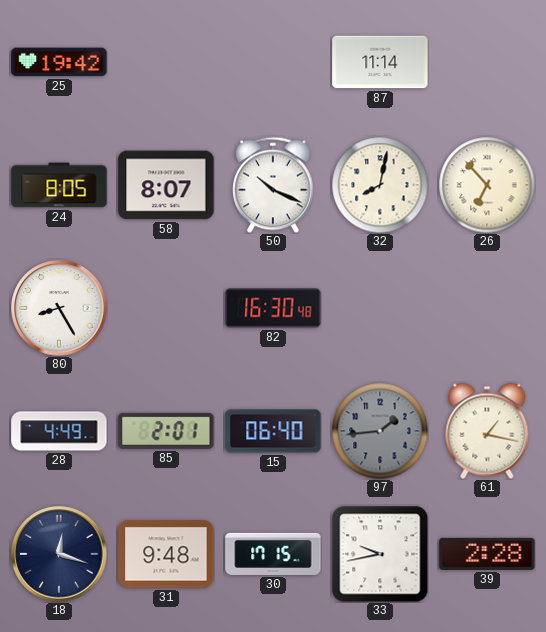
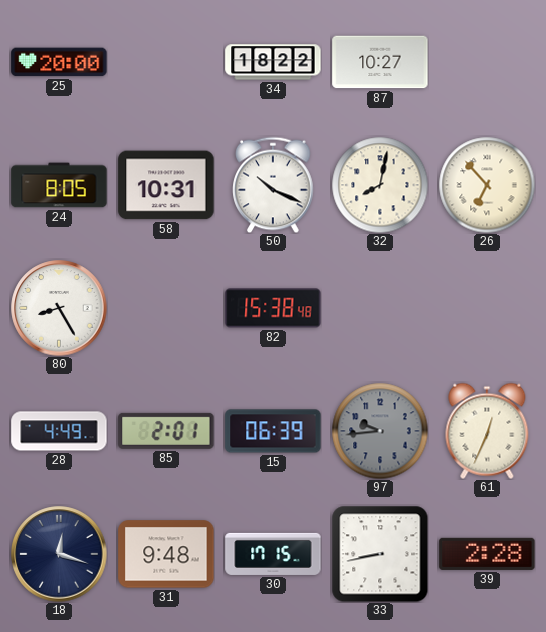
25: 19:42 -> 20:00
34: none -> 18:22
87: 11:14 -> 10:27
58: 8:07 -> 10:31
82: 16:30 -> 15:38
15: 06:40 -> 06:39
97: 1:44 -> 9:44
61: 1:17 -> 12:34
33: 9:43 -> 8:43
